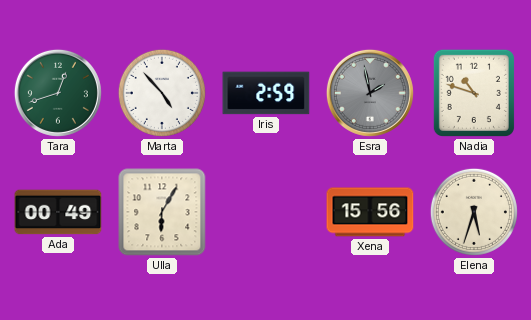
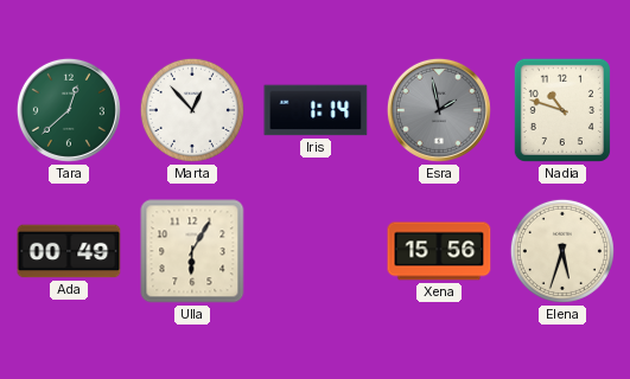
Tara: 12:42 -> 12:38
Marta: 4:53 -> 12:53
Iris: 2:59 -> 1:14
